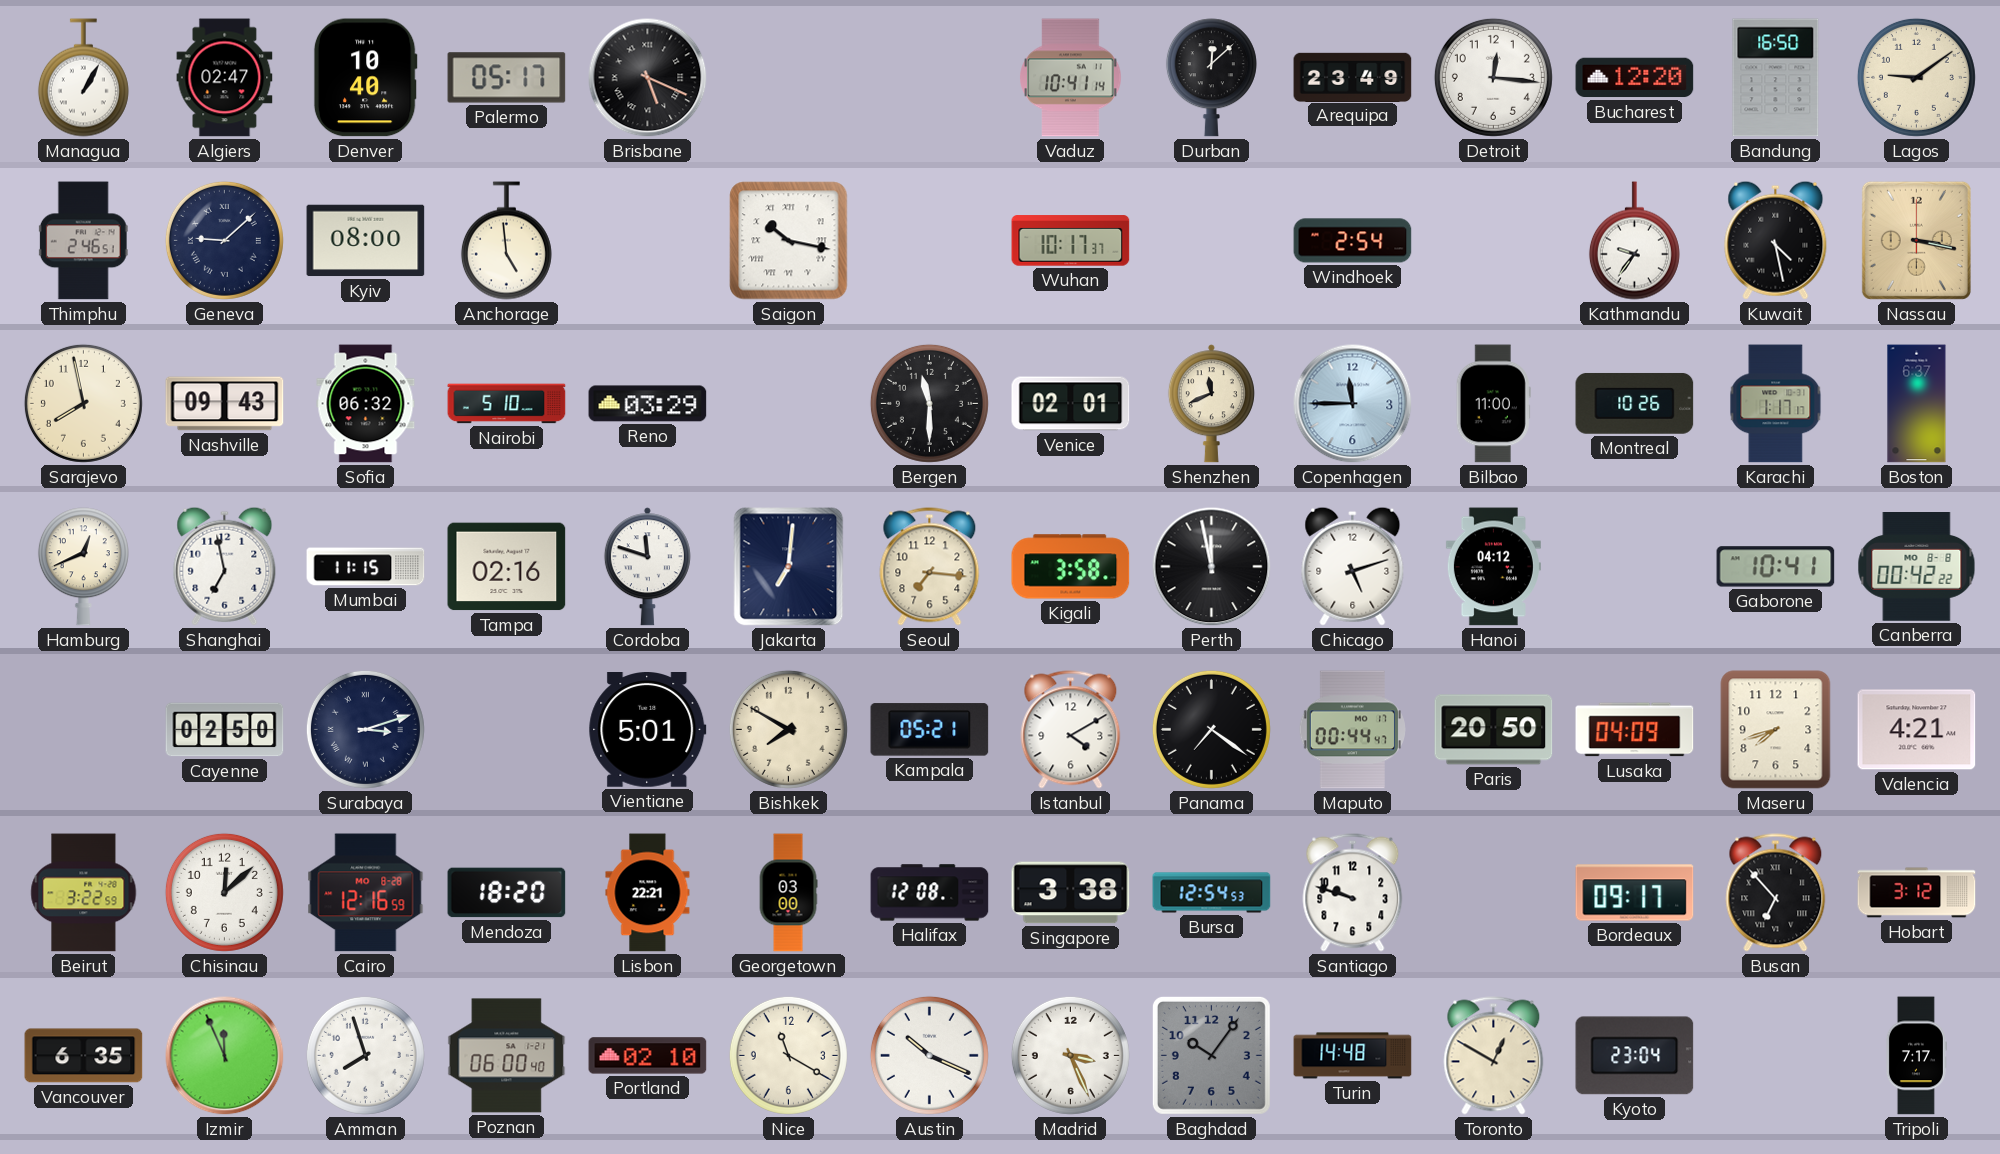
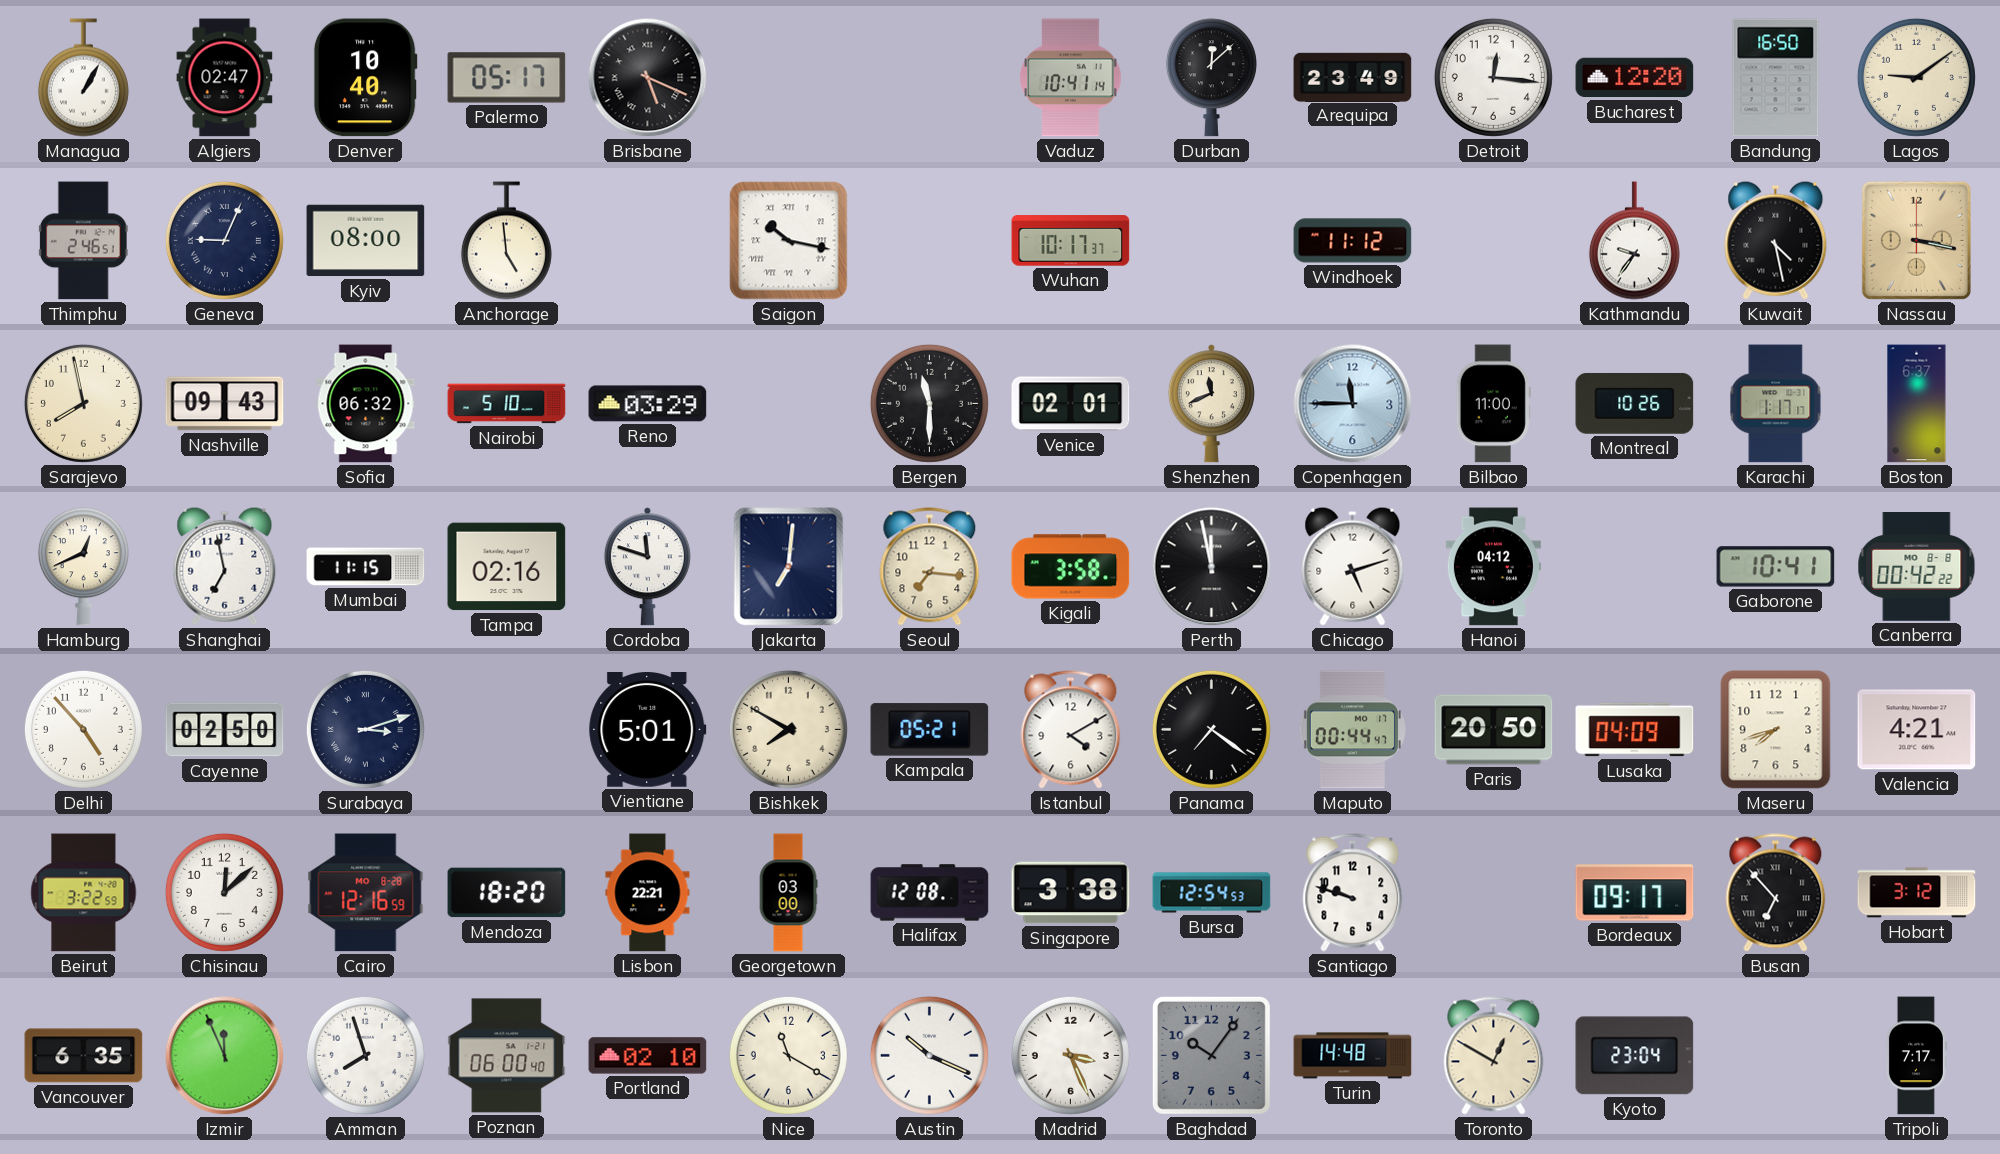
Geneva: 9:08 -> 9:04
Windhoek: 2:54 -> 11:12
Delhi: none -> 4:53
